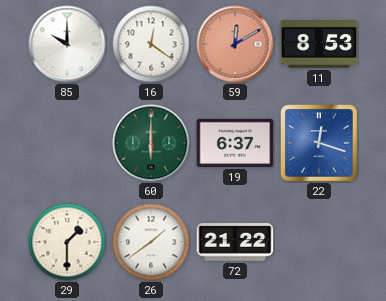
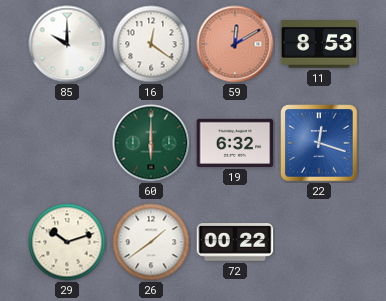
19: 6:37 -> 6:32
29: 1:30 -> 10:12
72: 21:22 -> 00:22
